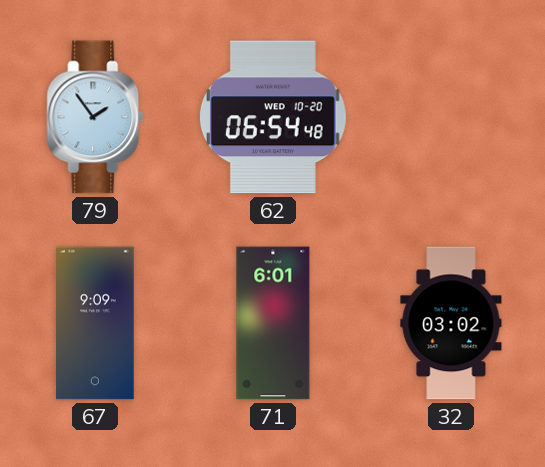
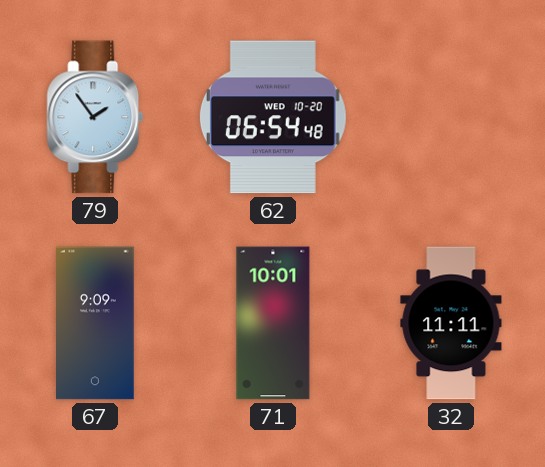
71: 6:01 -> 10:01
32: 03:02 -> 11:11
